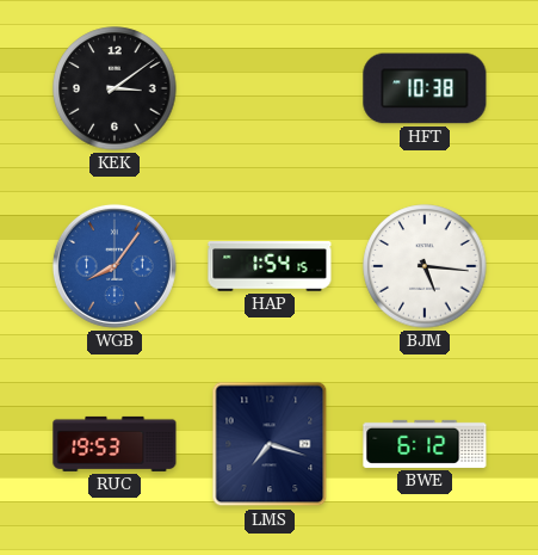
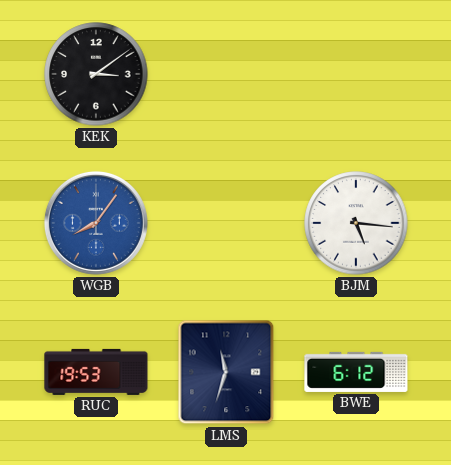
HFT: 10:38 -> none
HAP: 1:54 -> none
LMS: 7:18 -> 11:33
